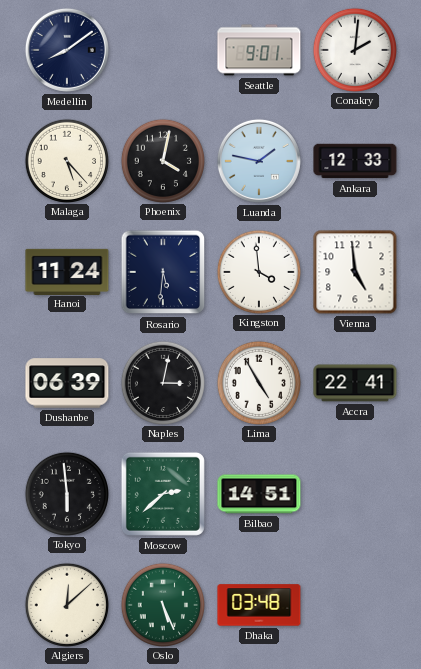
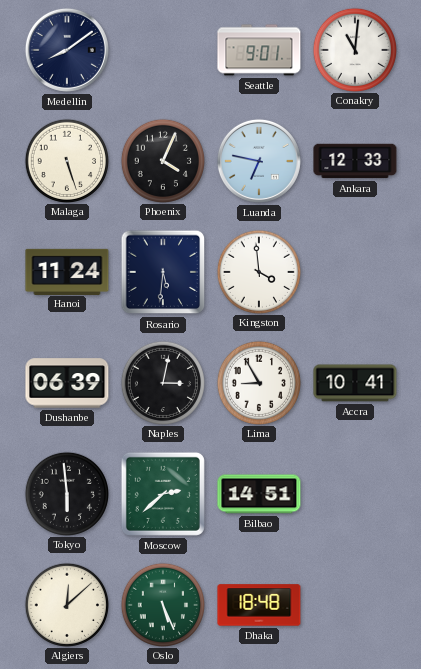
Conakry: 2:01 -> 11:01
Malaga: 5:23 -> 5:27
Phoenix: 4:02 -> 4:04
Luanda: 1:47 -> 6:47
Vienna: 4:59 -> none
Lima: 4:55 -> 8:55
Accra: 22:41 -> 10:41
Dhaka: 03:48 -> 18:48
